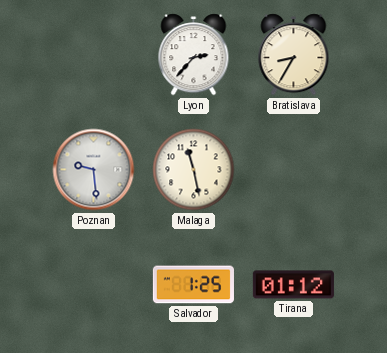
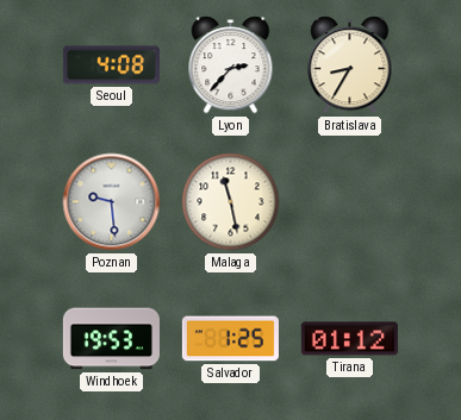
Seoul: none -> 4:08
Windhoek: none -> 19:53
